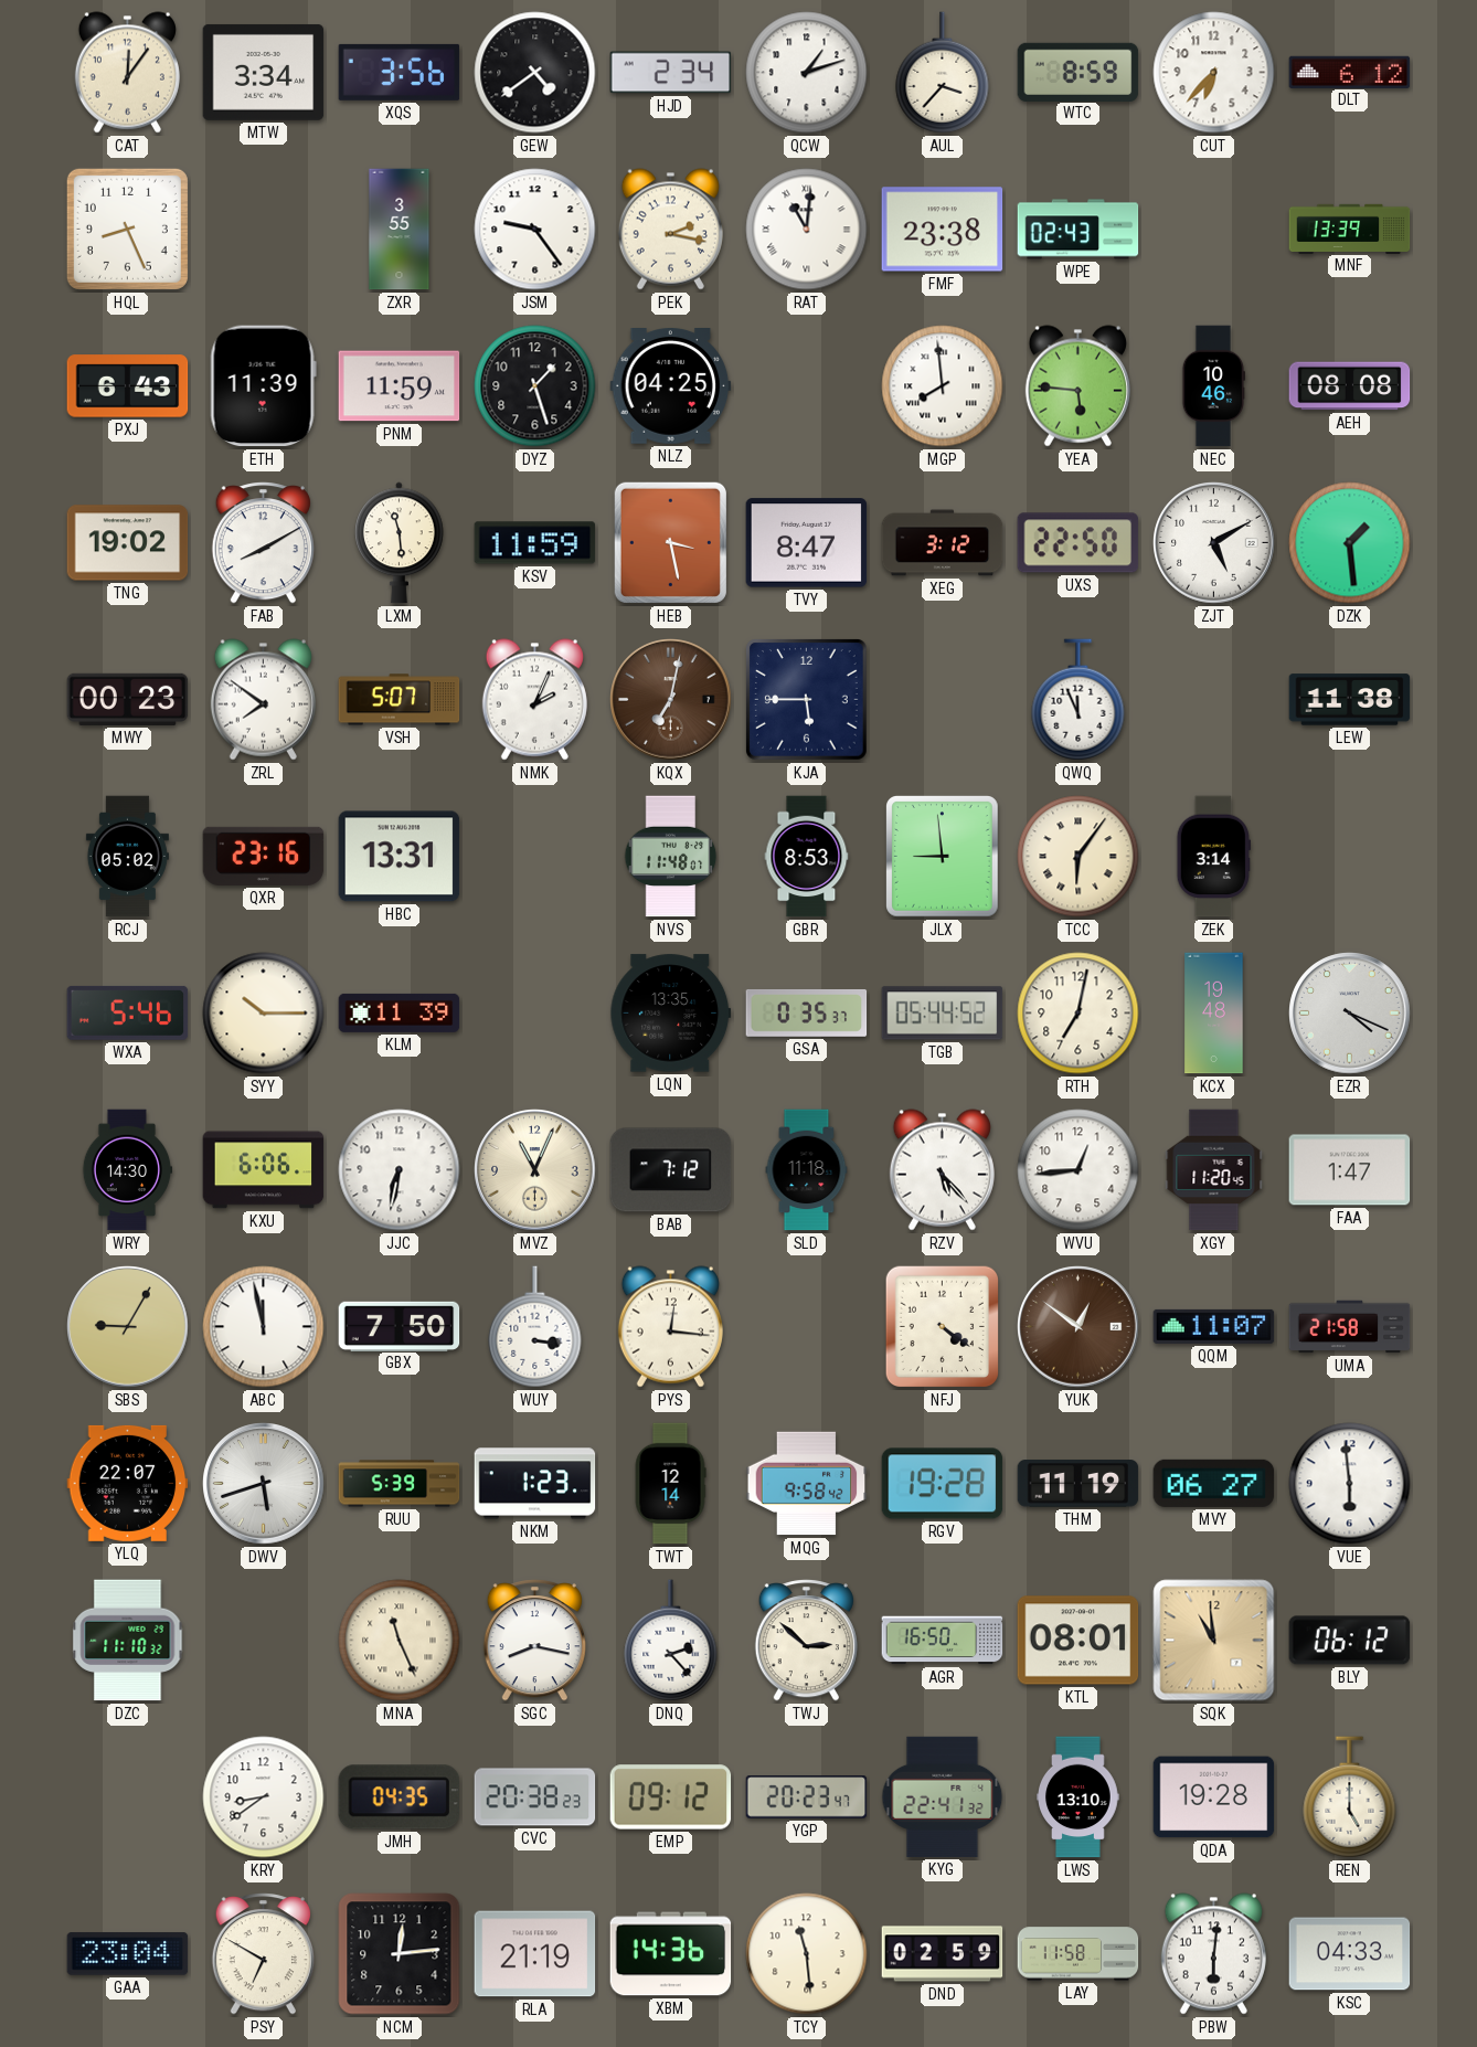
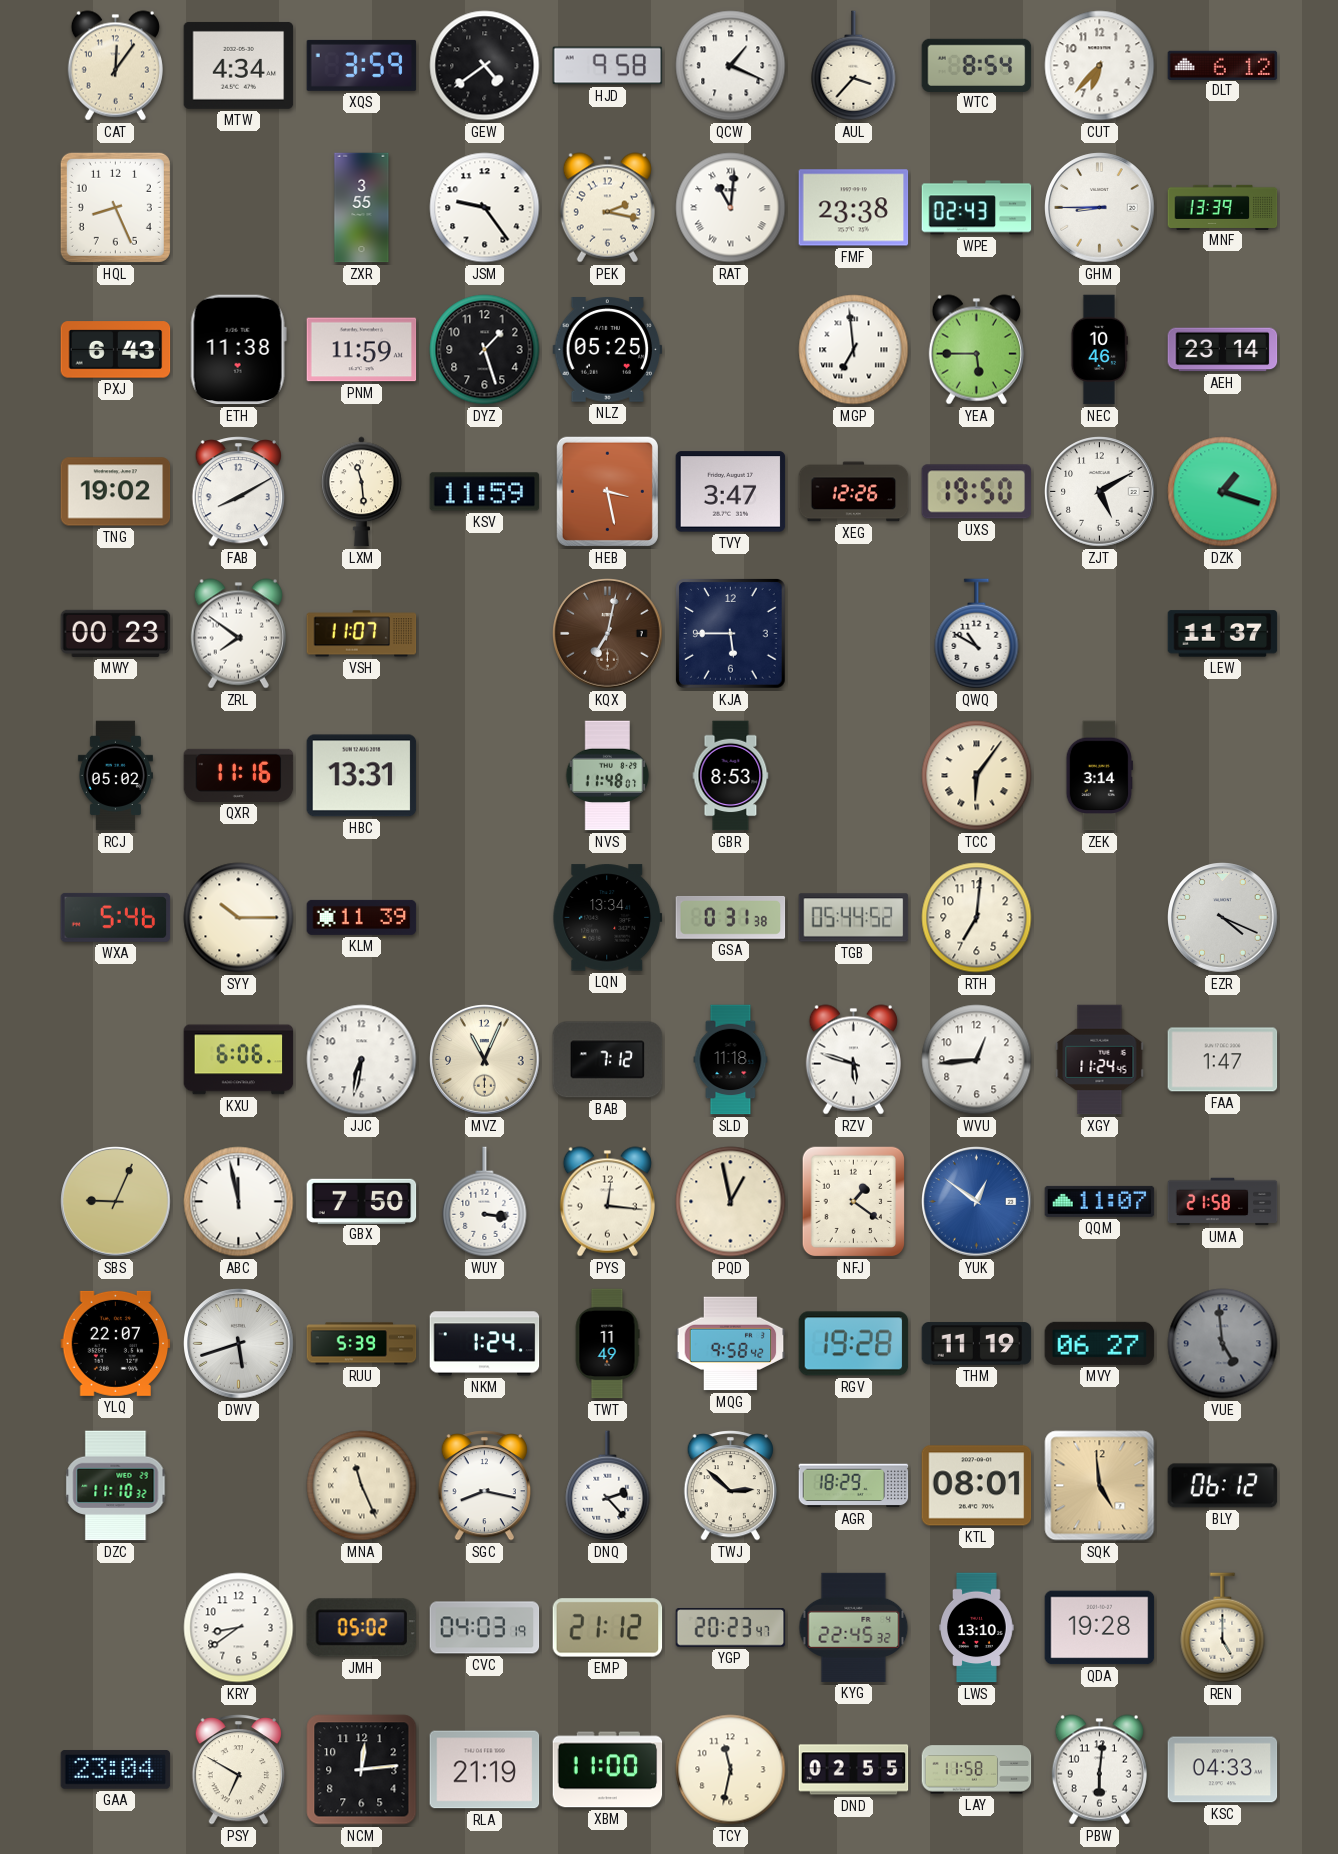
MTW: 3:34 -> 4:34
XQS: 3:56 -> 3:59
HJD: 2:34 -> 9:58
QCW: 1:12 -> 1:19
WTC: 8:59 -> 8:54
GHM: none -> 8:45
ETH: 11:39 -> 11:38
NLZ: 04:25 -> 05:25
MGP: 7:59 -> 6:59
YEA: 5:46 -> 5:45
AEH: 08:08 -> 23:14
TVY: 8:47 -> 3:47
XEG: 3:12 -> 12:26
UXS: 22:50 -> 19:50
DZK: 1:29 -> 1:18
VSH: 5:07 -> 11:07
NMK: 2:04 -> none
QWQ: 11:56 -> 10:50
LEW: 11:38 -> 11:37
QXR: 23:16 -> 11:16
JLX: 8:59 -> none
LQN: 13:35 -> 13:34
GSA: 0:35 -> 0:31
RTH: 7:02 -> 7:01
KCX: 19:48 -> none
WRY: 14:30 -> none
RZV: 5:23 -> 5:48
XGY: 11:20 -> 11:24
SBS: 9:05 -> 9:04
PQD: none -> 12:58
NFJ: 4:21 -> 1:21
YUK dial: brown -> blue
NKM: 1:23 -> 1:24
TWT: 12:14 -> 11:49
VUE: 5:59 -> 4:59
VUE dial: white -> grey
AGR: 16:50 -> 18:29
SQK: 10:59 -> 4:59
JMH: 04:35 -> 05:02
CVC: 20:38 -> 04:03
EMP: 09:12 -> 21:12
KYG: 22:41 -> 22:45
XBM: 14:36 -> 11:00
TCY: 11:29 -> 11:32
DND: 02:59 -> 02:55
